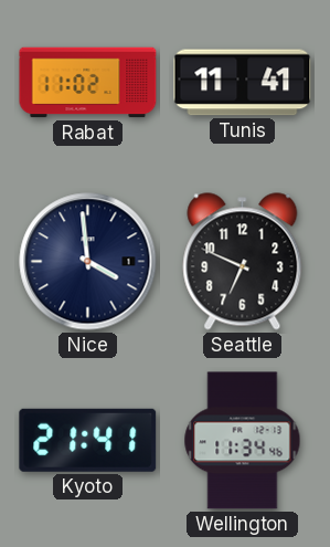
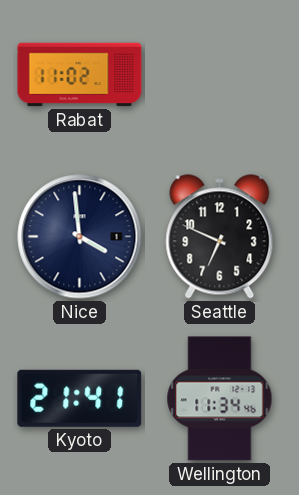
Tunis: 11:41 -> none
